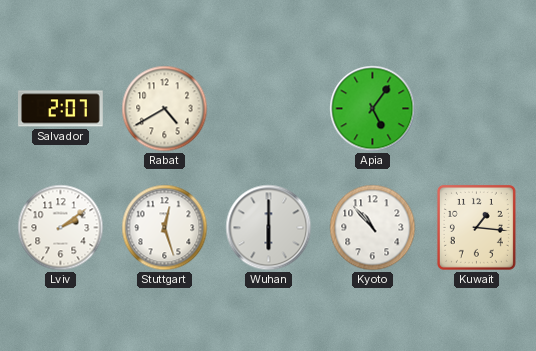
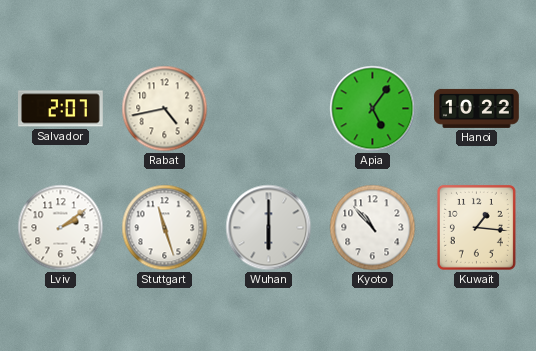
Rabat: 4:40 -> 4:43
Hanoi: none -> 10:22
Stuttgart: 12:27 -> 11:27
